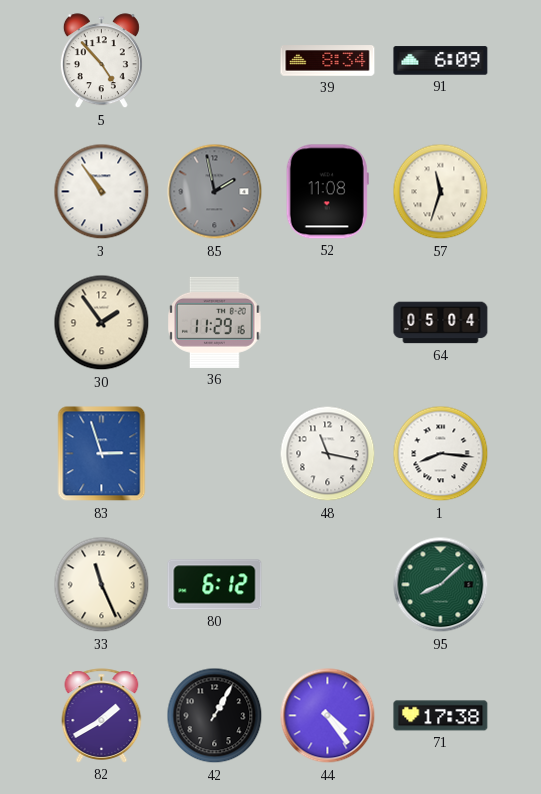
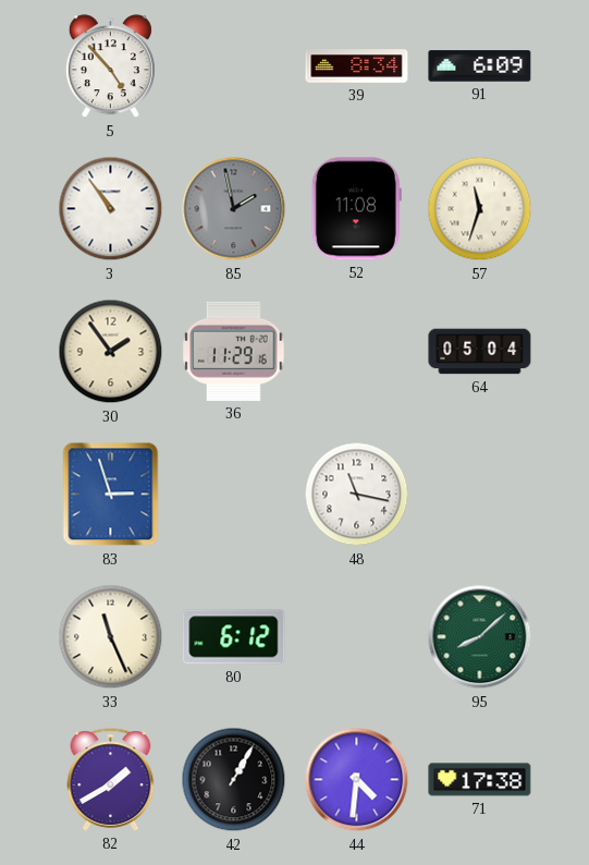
1: 8:16 -> none
44: 4:24 -> 4:31
